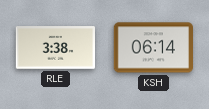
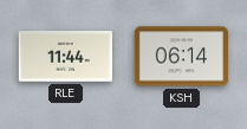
RLE: 3:38 -> 11:44
